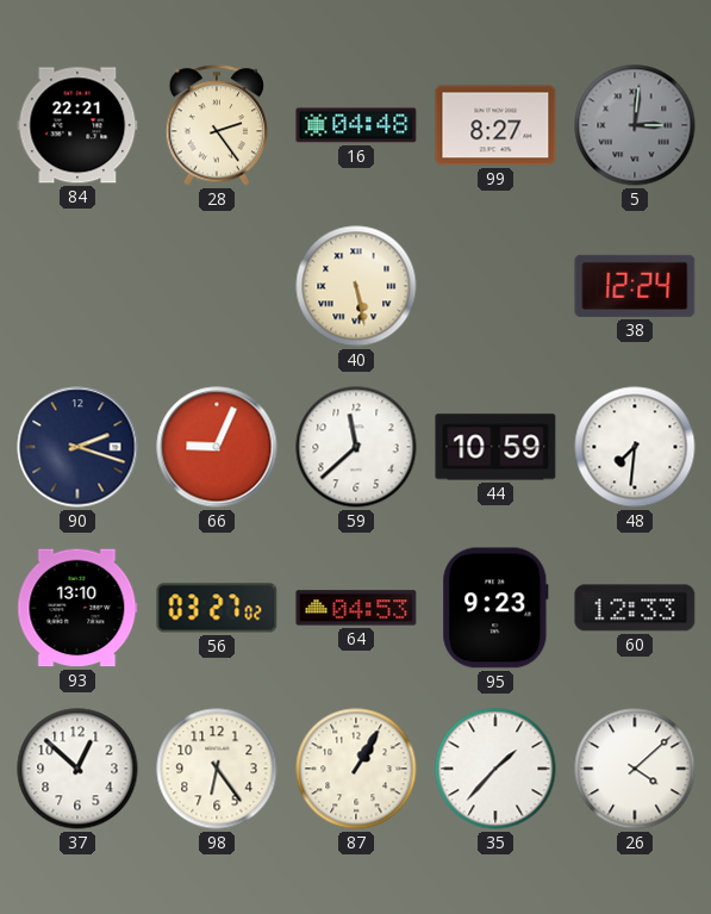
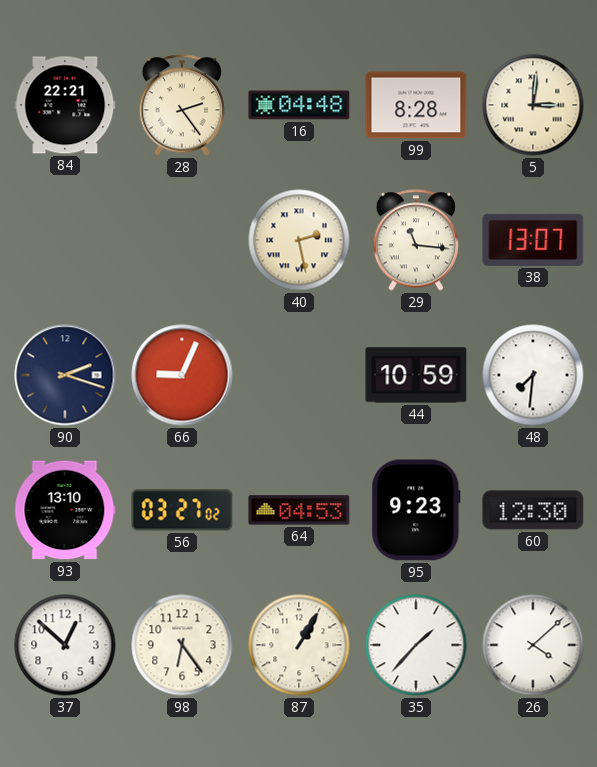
99: 8:27 -> 8:28
5 dial: grey -> cream
40: 5:28 -> 2:28
29: none -> 11:16
38: 12:24 -> 13:07
59: 11:38 -> none
60: 12:33 -> 12:30
